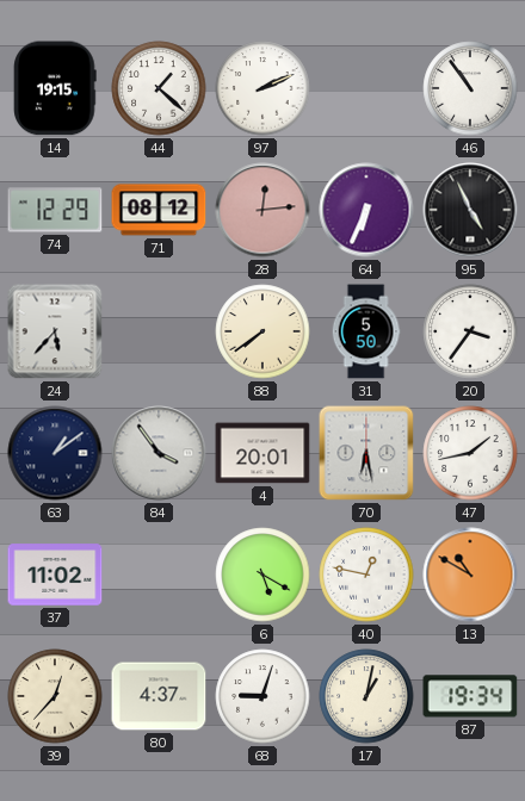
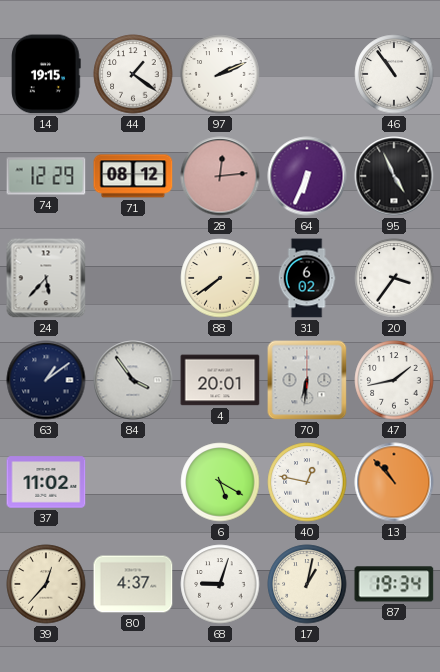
44: 1:22 -> 1:21
31: 5:50 -> 6:02
70: 6:28 -> 6:31
13: 10:50 -> 10:53
